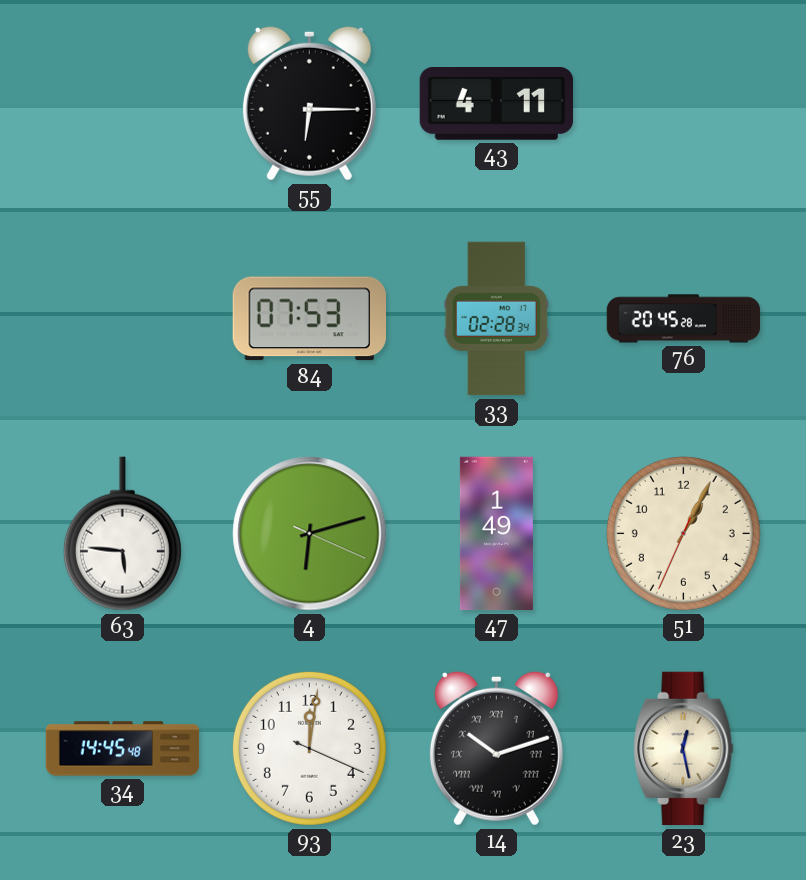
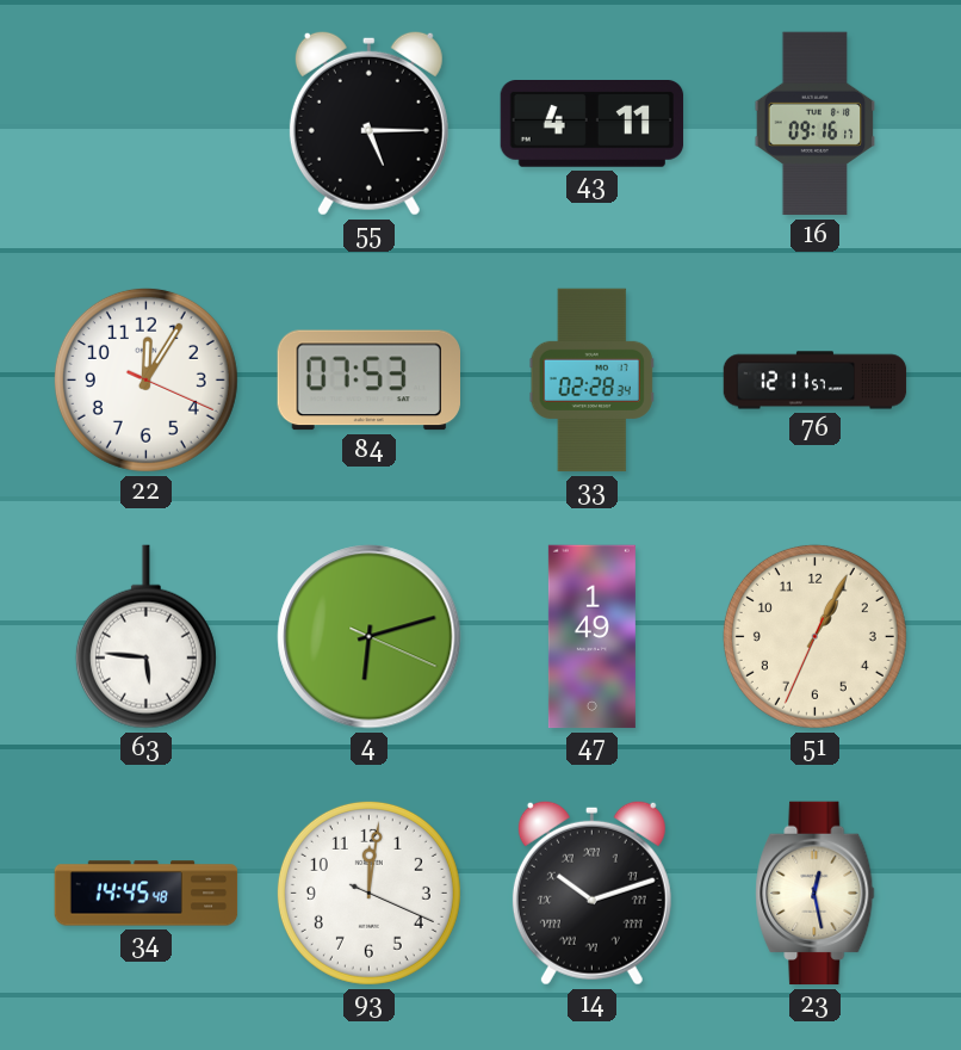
55: 6:15 -> 5:15
16: none -> 09:16
22: none -> 12:05
76: 20:45 -> 12:11
